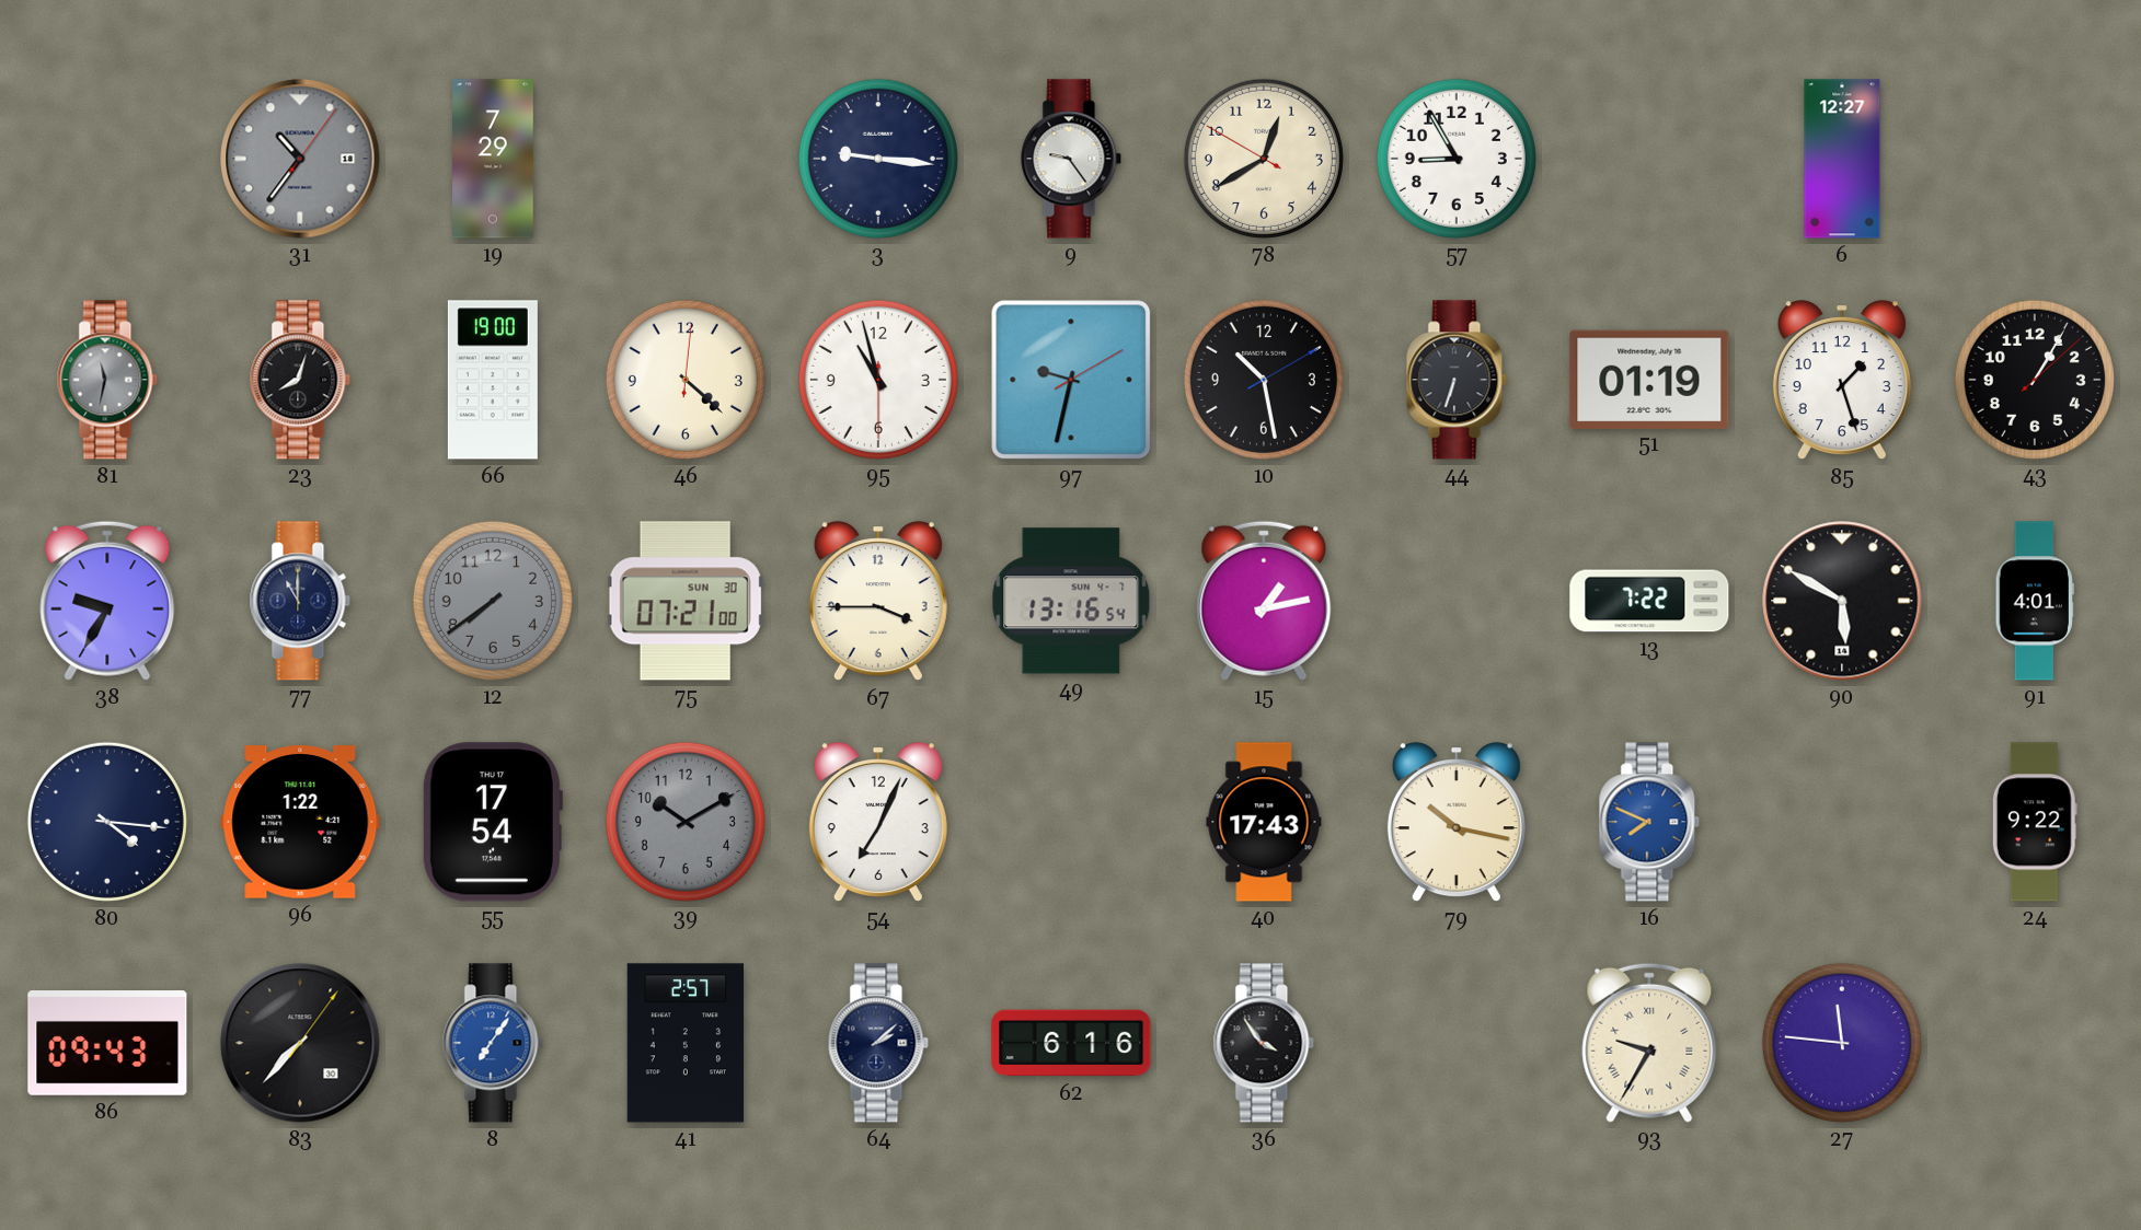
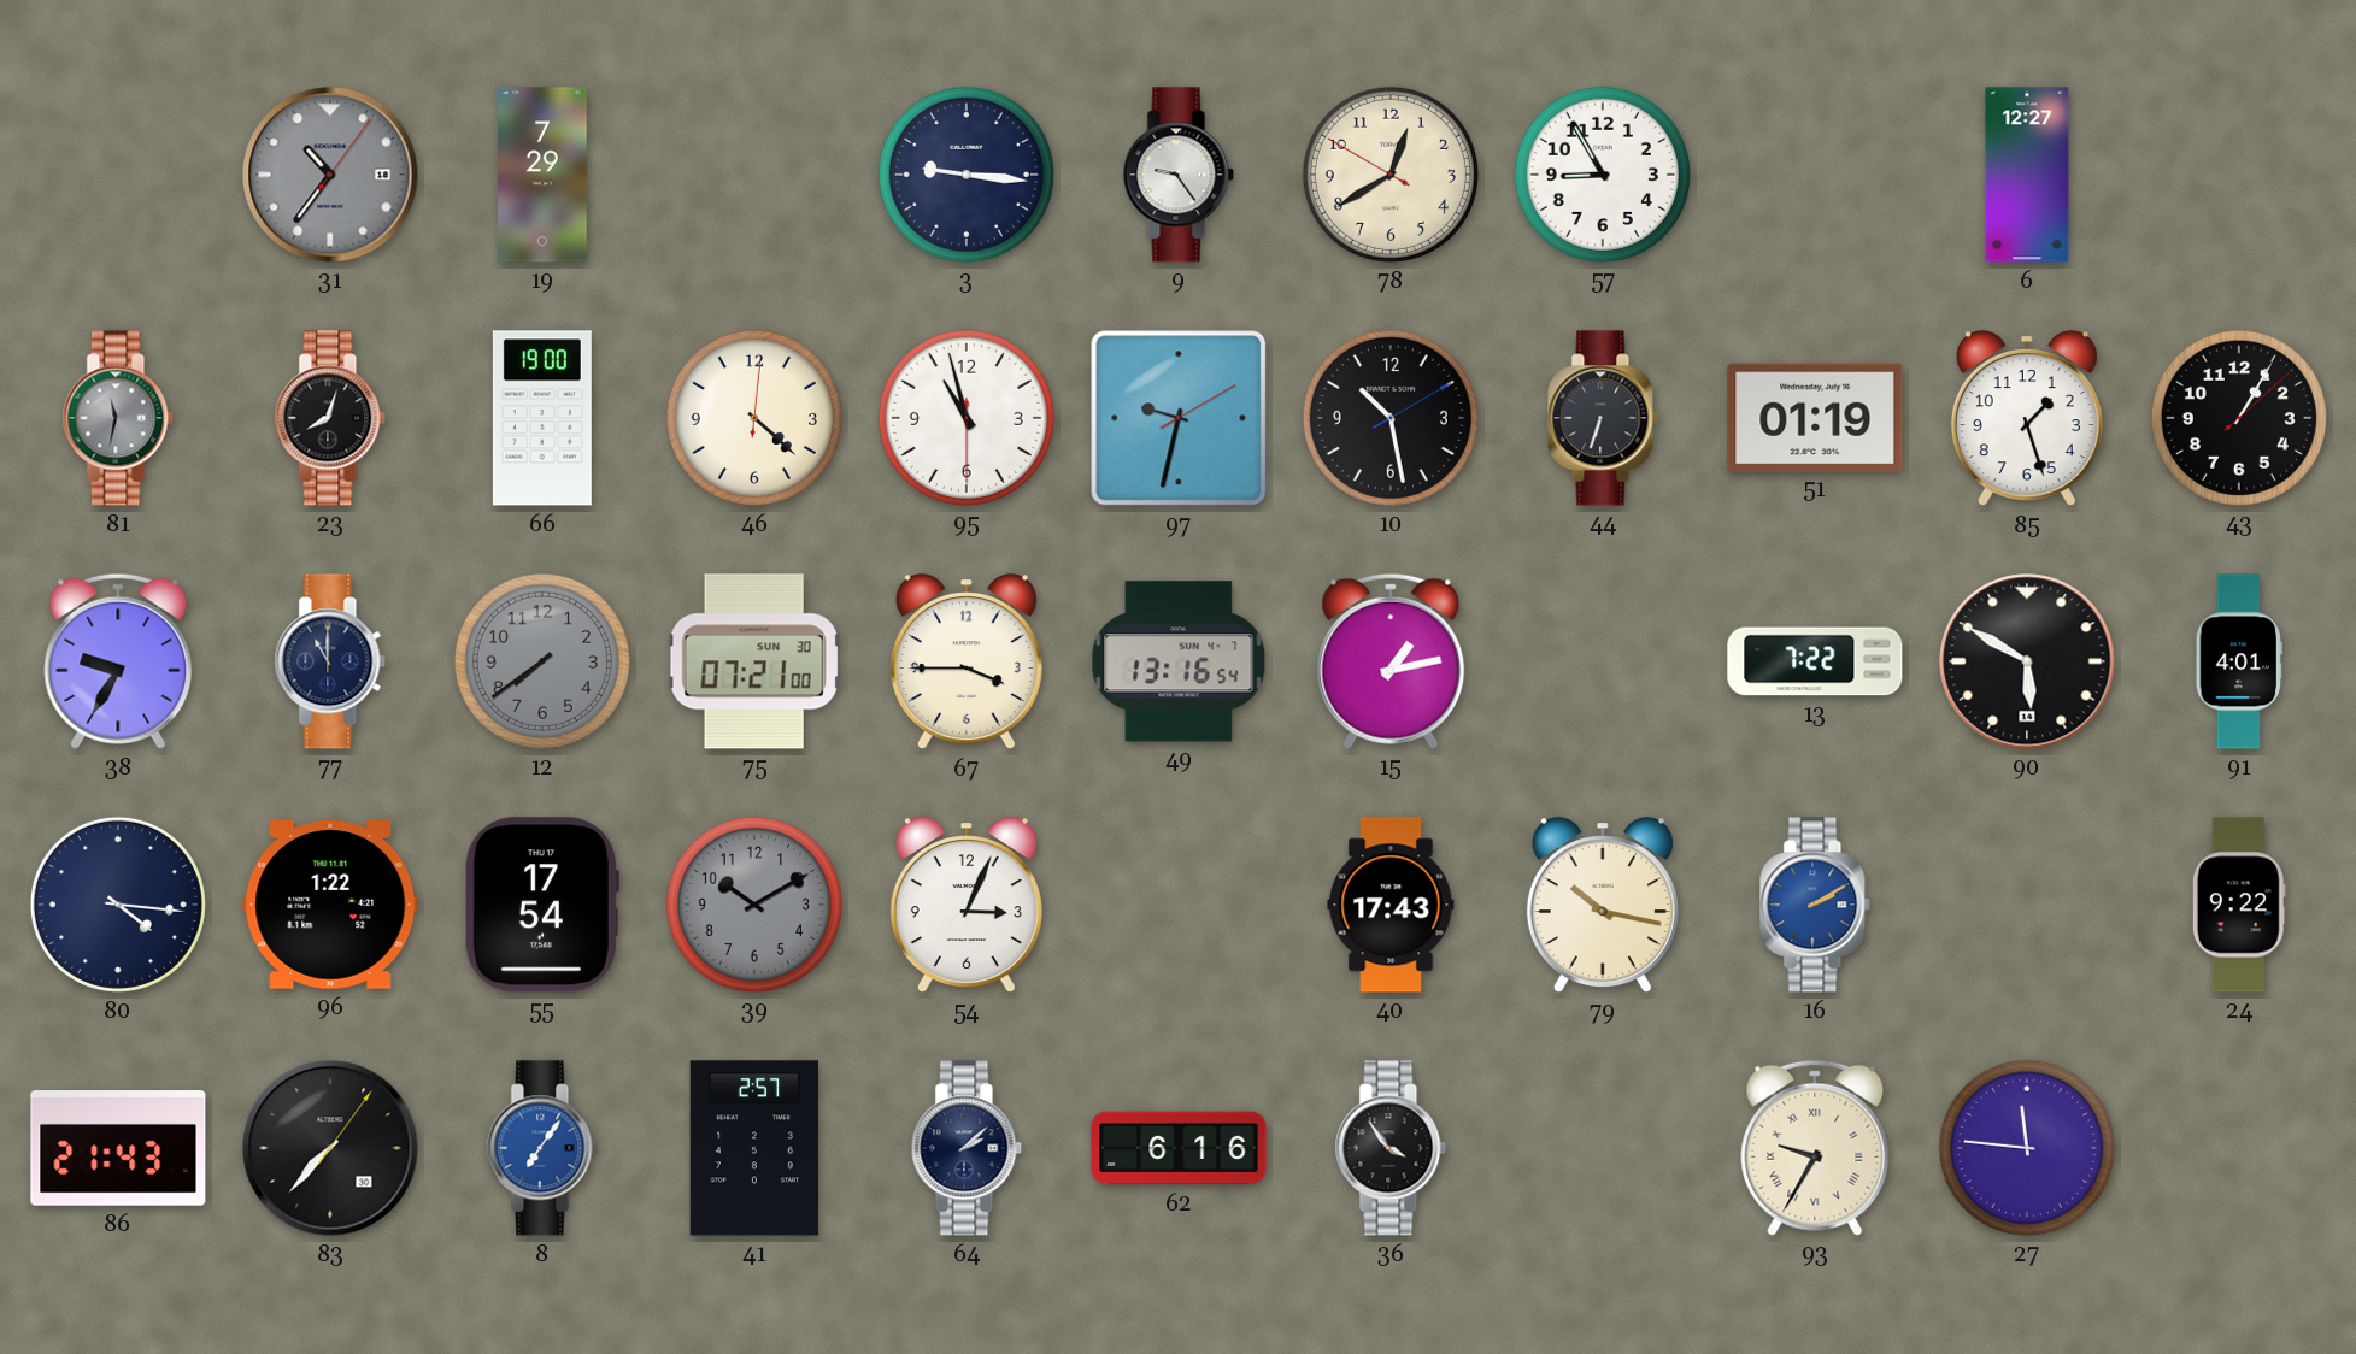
54: 7:04 -> 3:04
16: 7:49 -> 2:10
86: 09:43 -> 21:43
